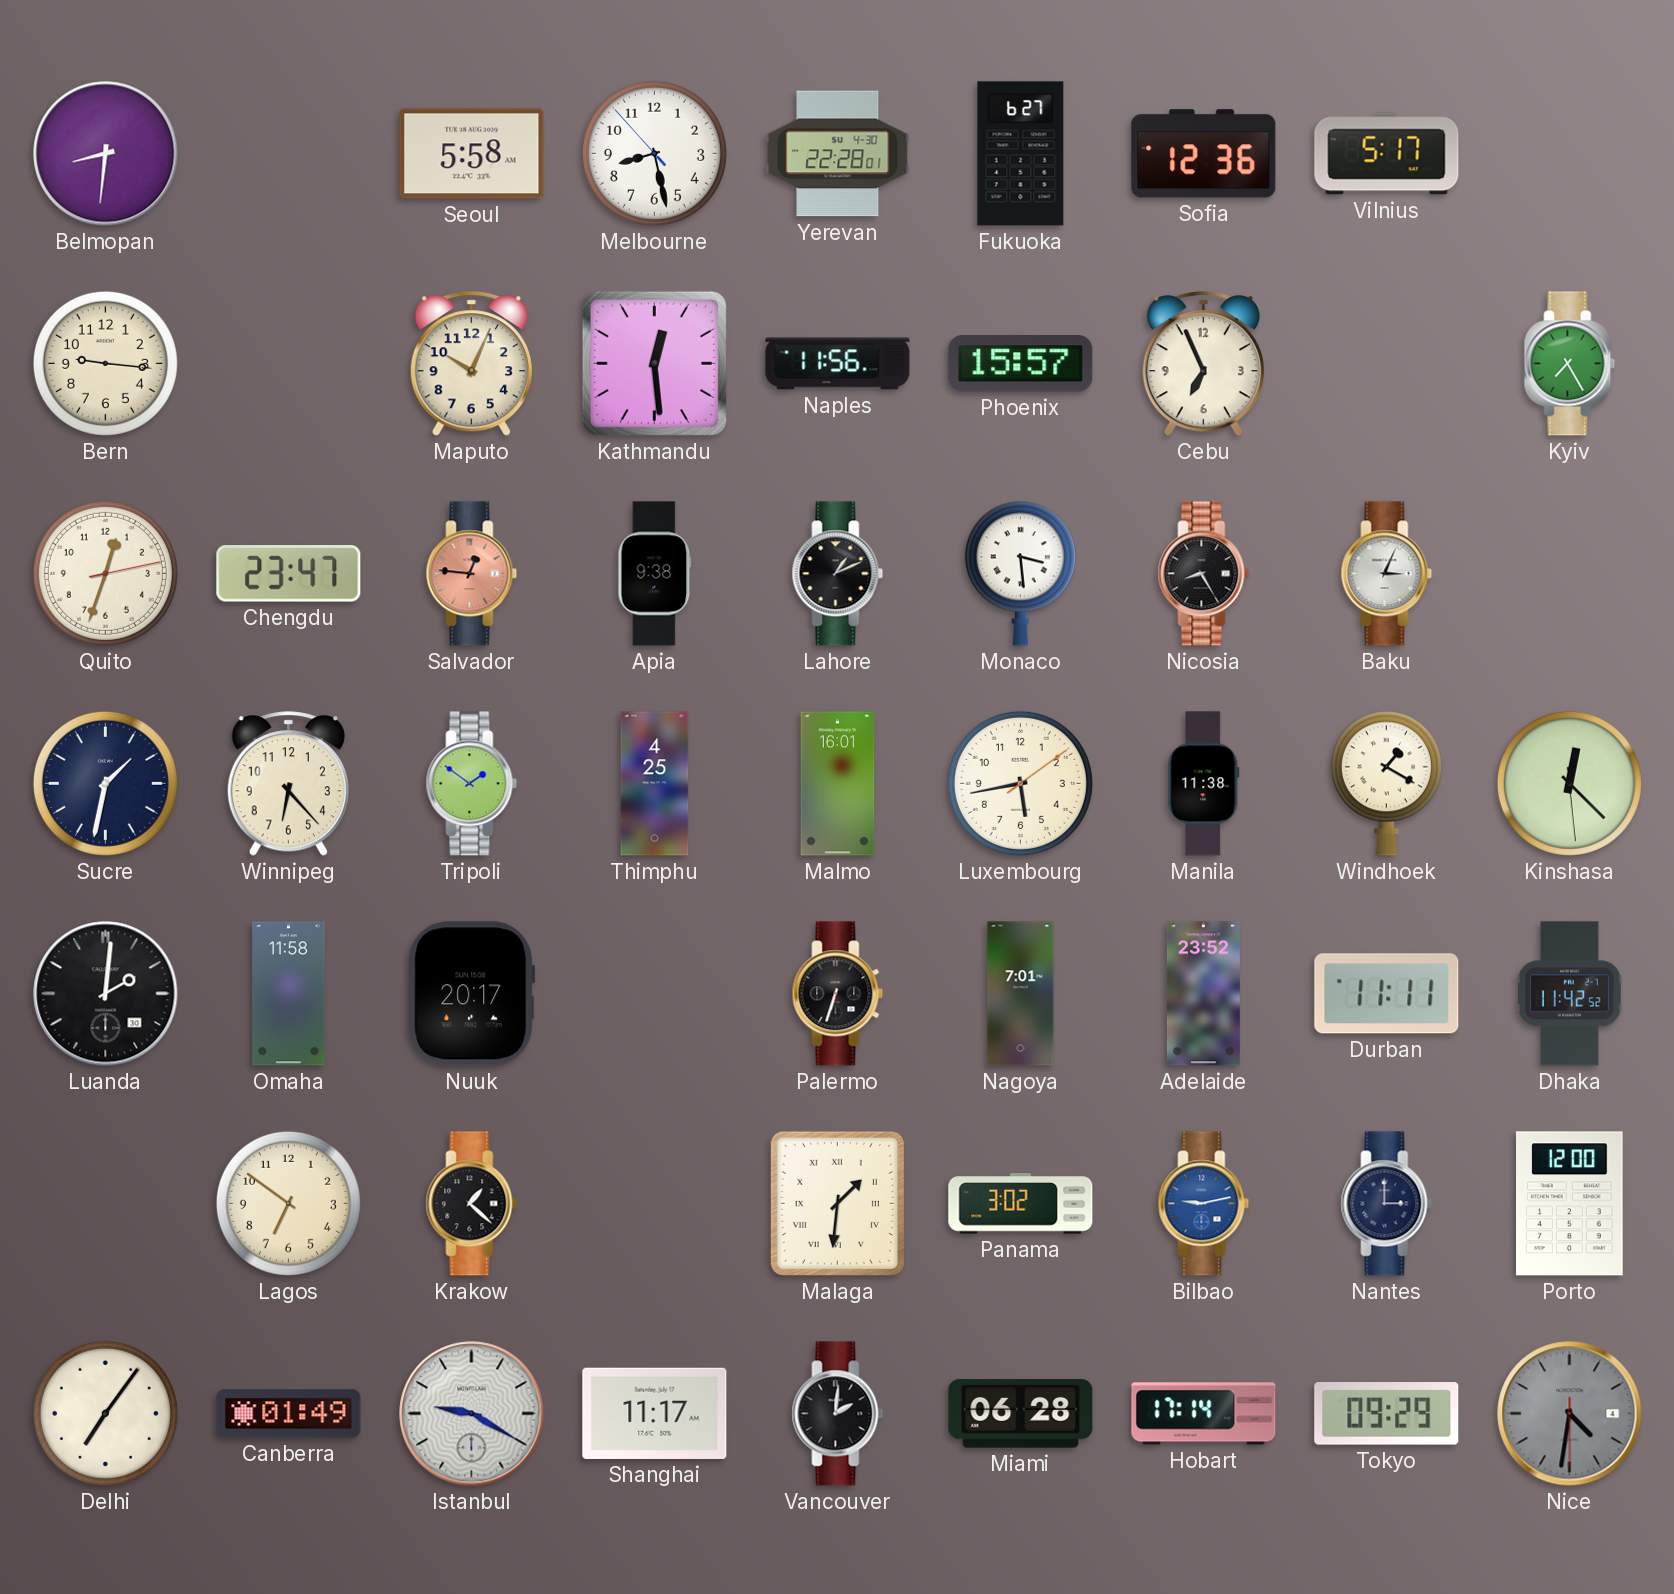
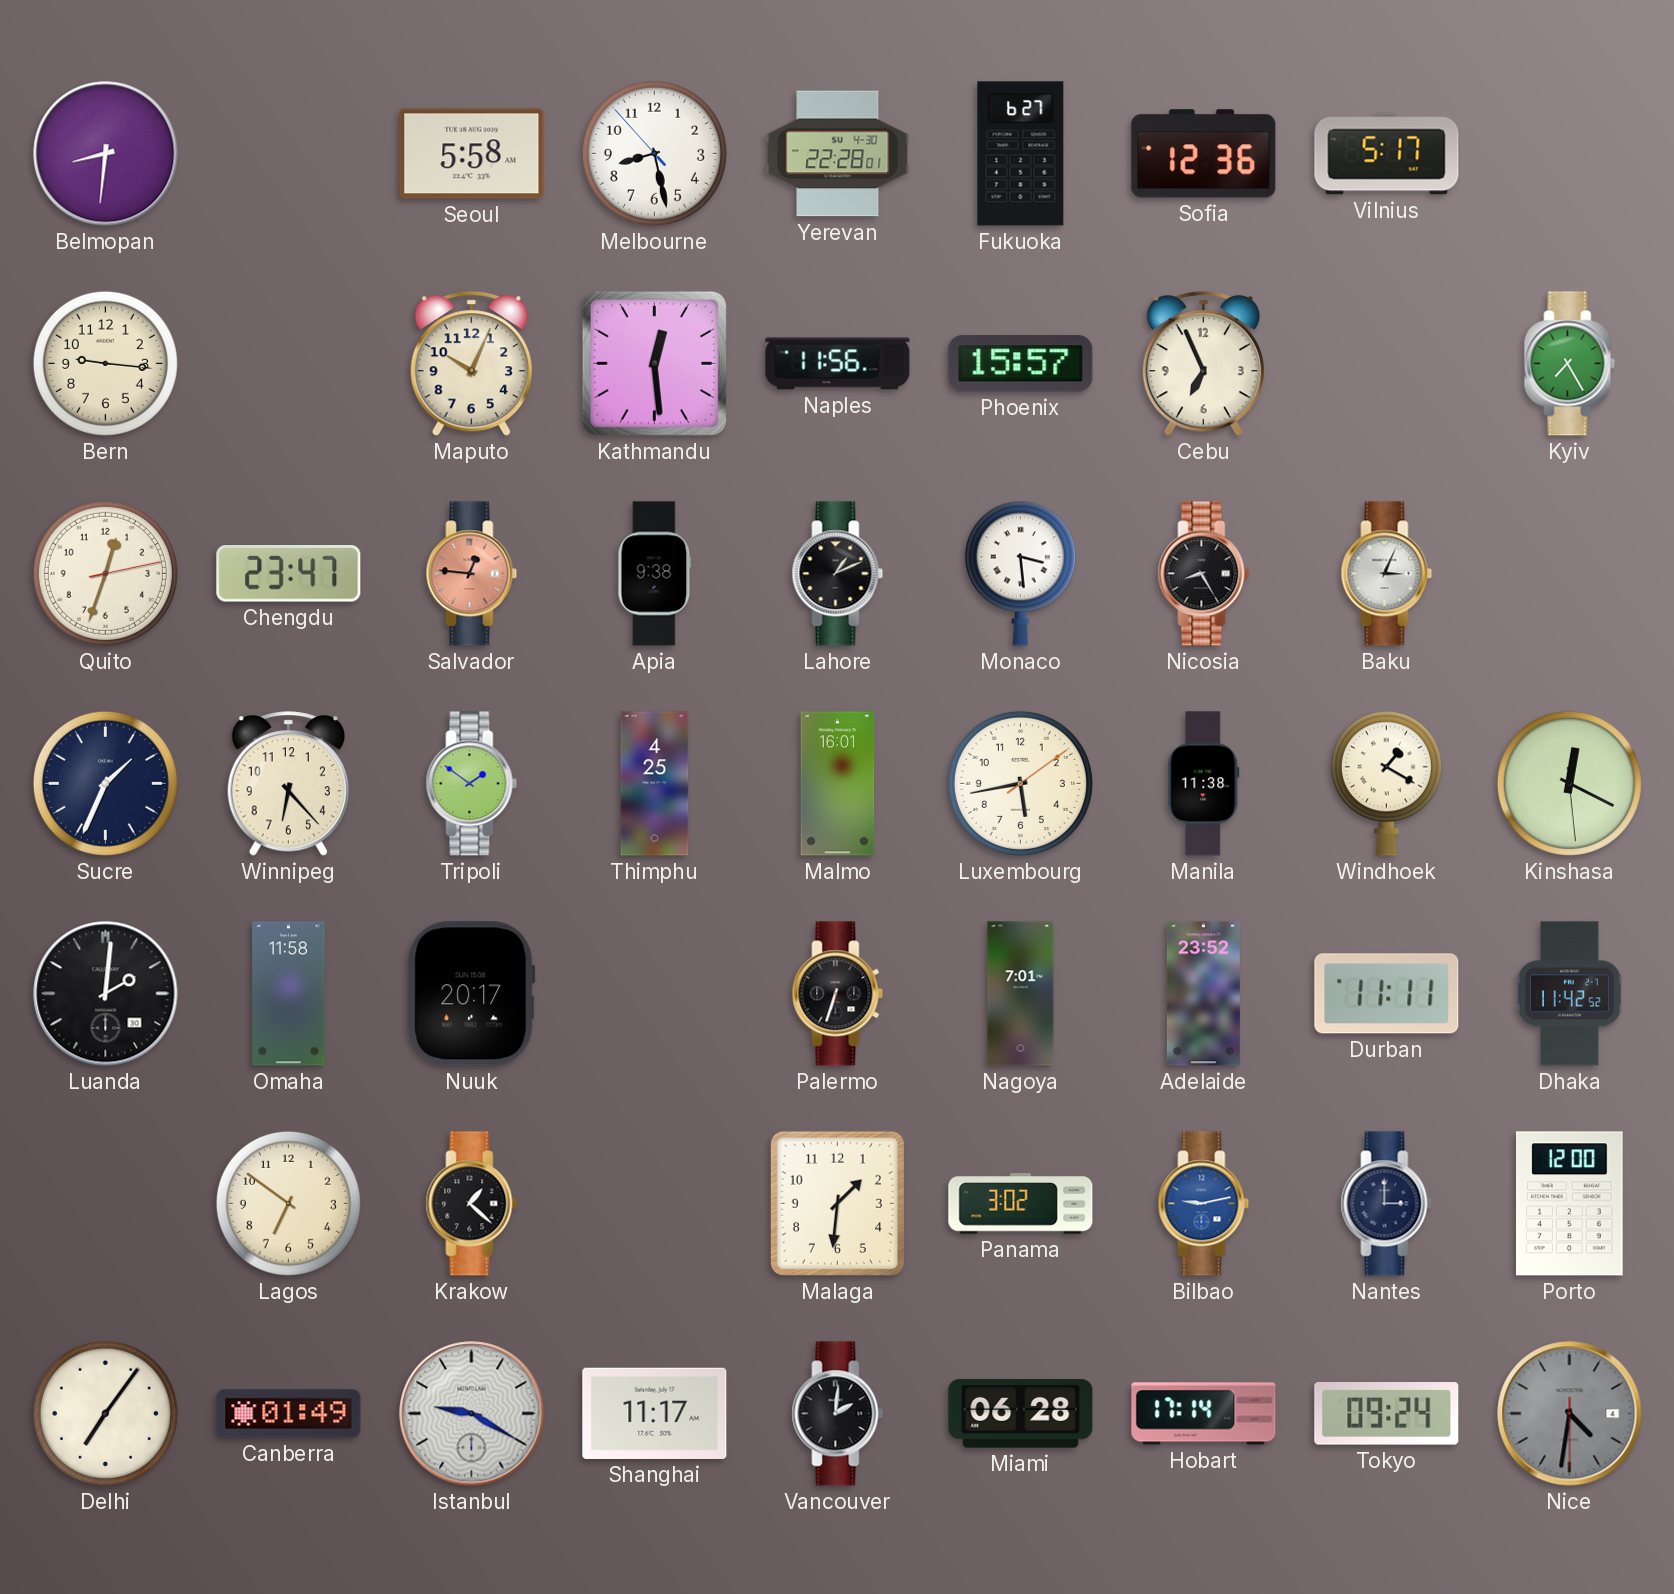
Sucre: 1:32 -> 1:34
Kinshasa: 12:22 -> 12:19
Malaga numerals: Roman -> Arabic
Tokyo: 09:29 -> 09:24
